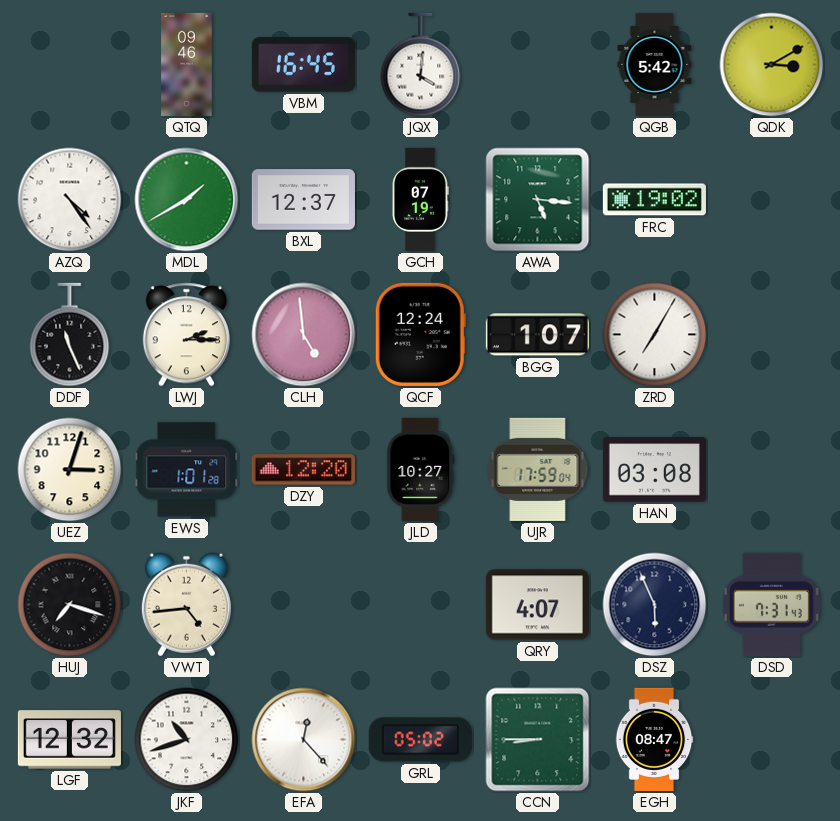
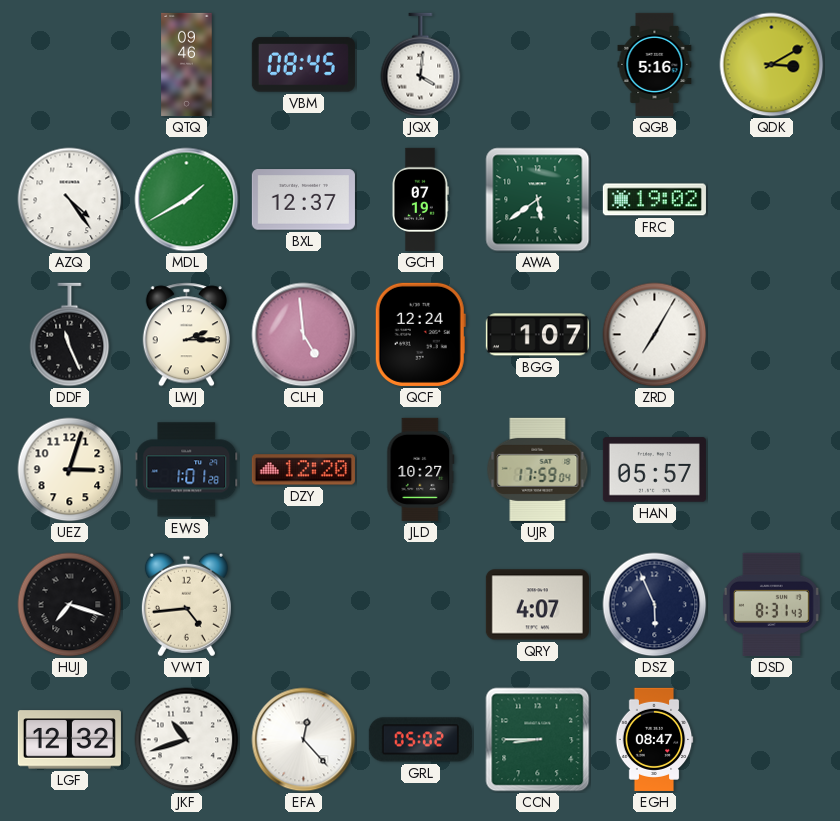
VBM: 16:45 -> 08:45
QGB: 5:42 -> 5:16
AWA: 5:16 -> 5:39
HAN: 03:08 -> 05:57
DSD: 7:31 -> 8:31
